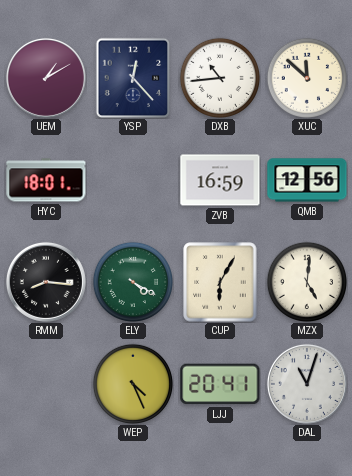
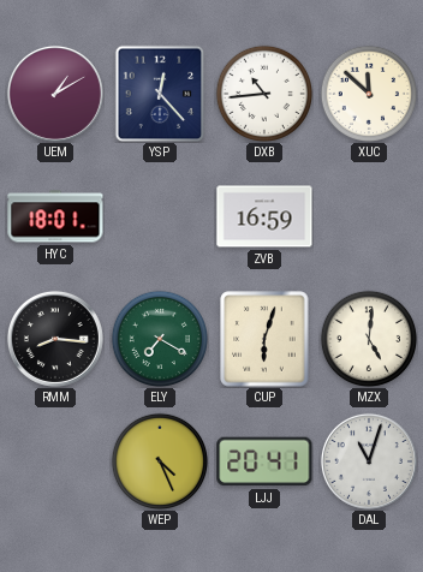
QMB: 12:56 -> none
ELY: 4:20 -> 7:20
CUP: 6:05 -> 6:03
